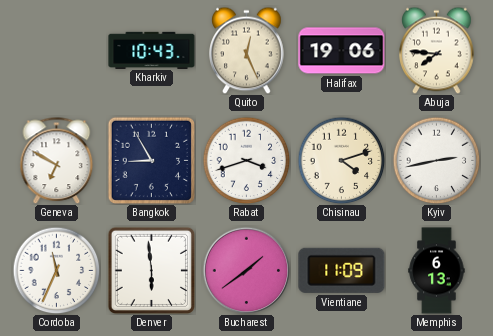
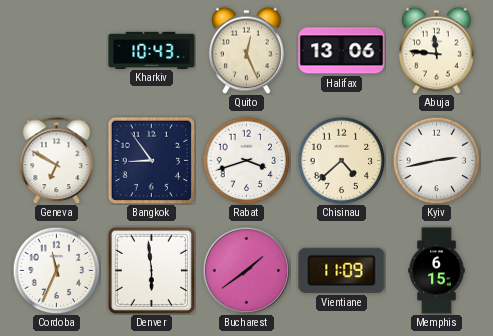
Halifax: 19:06 -> 13:06
Abuja: 7:46 -> 11:46
Bangkok: 8:55 -> 8:54
Chisinau: 4:12 -> 4:38
Memphis: 6:13 -> 6:15
